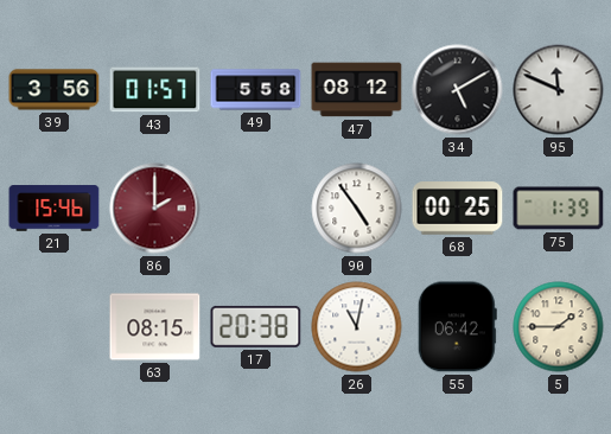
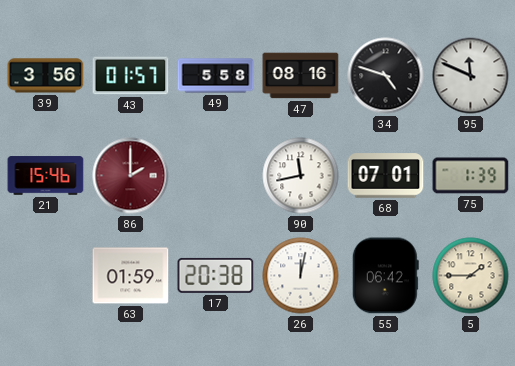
47: 08:12 -> 08:16
34: 5:10 -> 4:48
90: 4:54 -> 11:43
68: 00:25 -> 07:01
63: 08:15 -> 01:59
26: 11:02 -> 12:02
